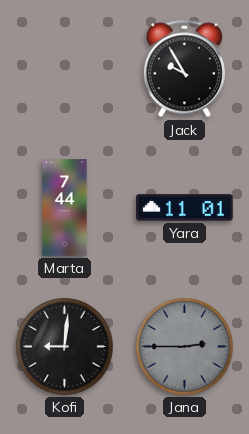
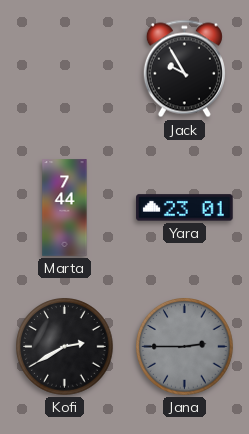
Yara: 11:01 -> 23:01
Kofi: 9:01 -> 2:40
